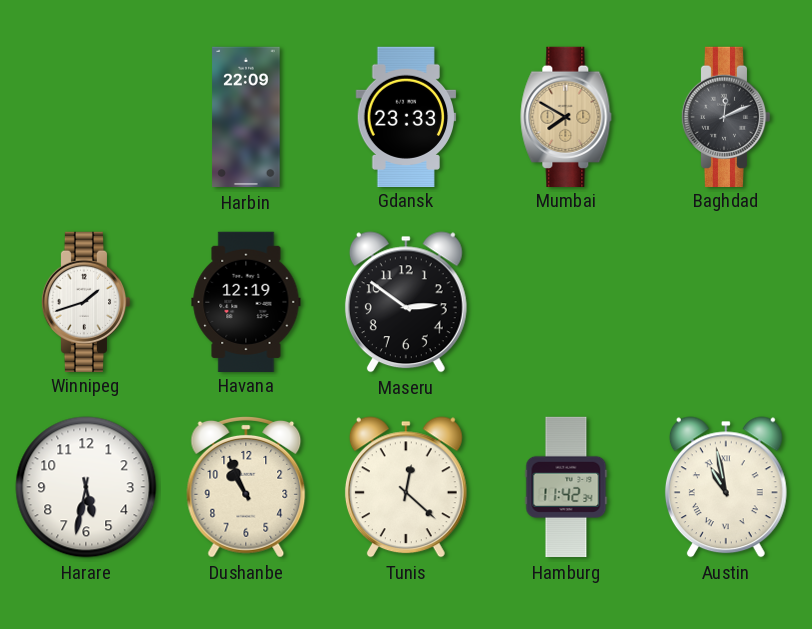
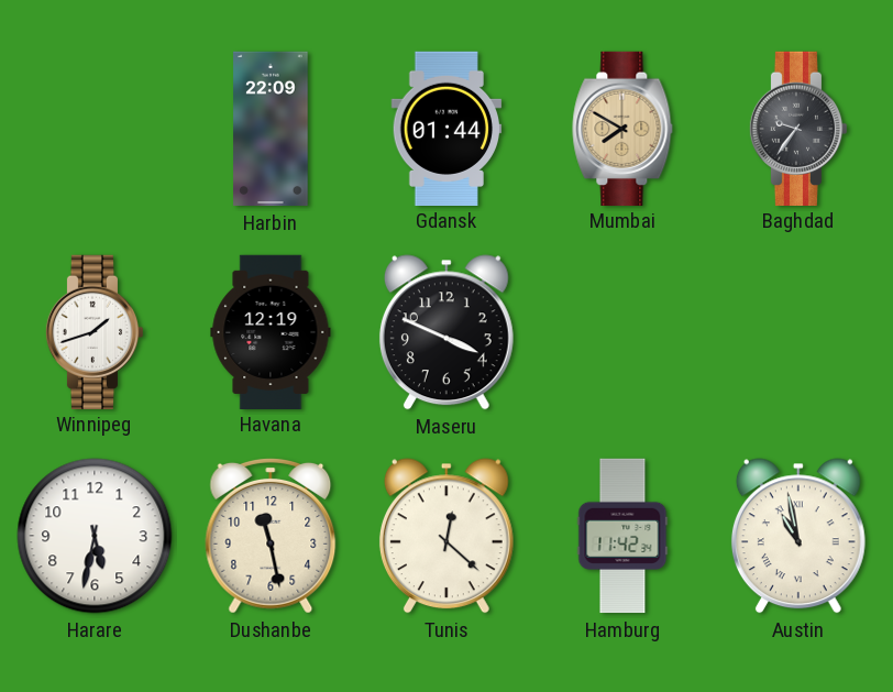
Gdansk: 23:33 -> 01:44
Baghdad: 12:11 -> 9:36
Maseru: 2:51 -> 3:49
Dushanbe: 10:56 -> 11:28
